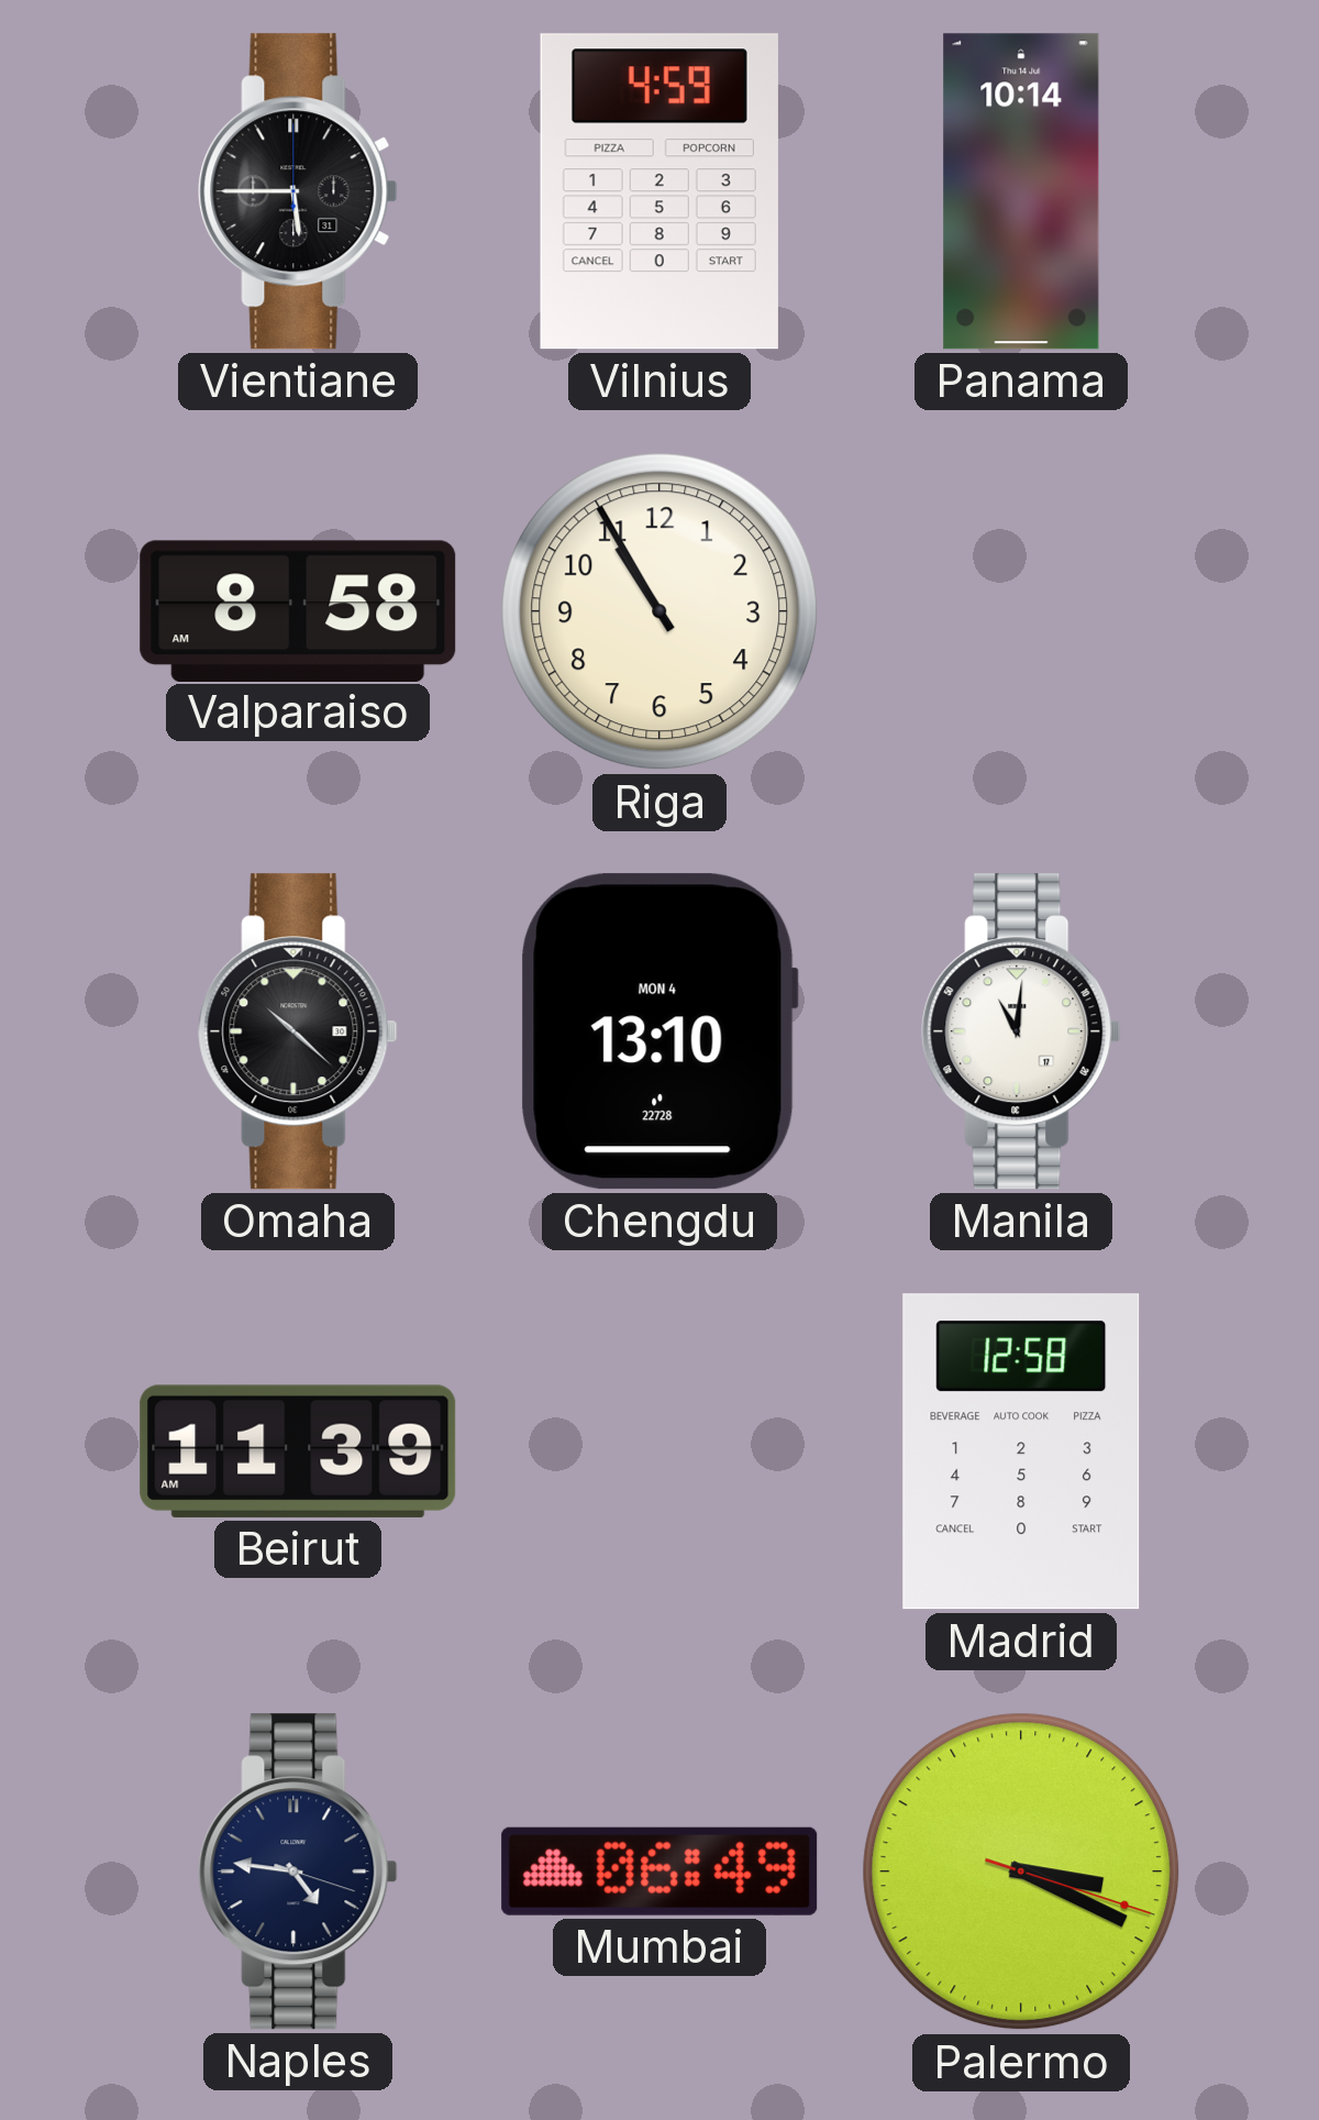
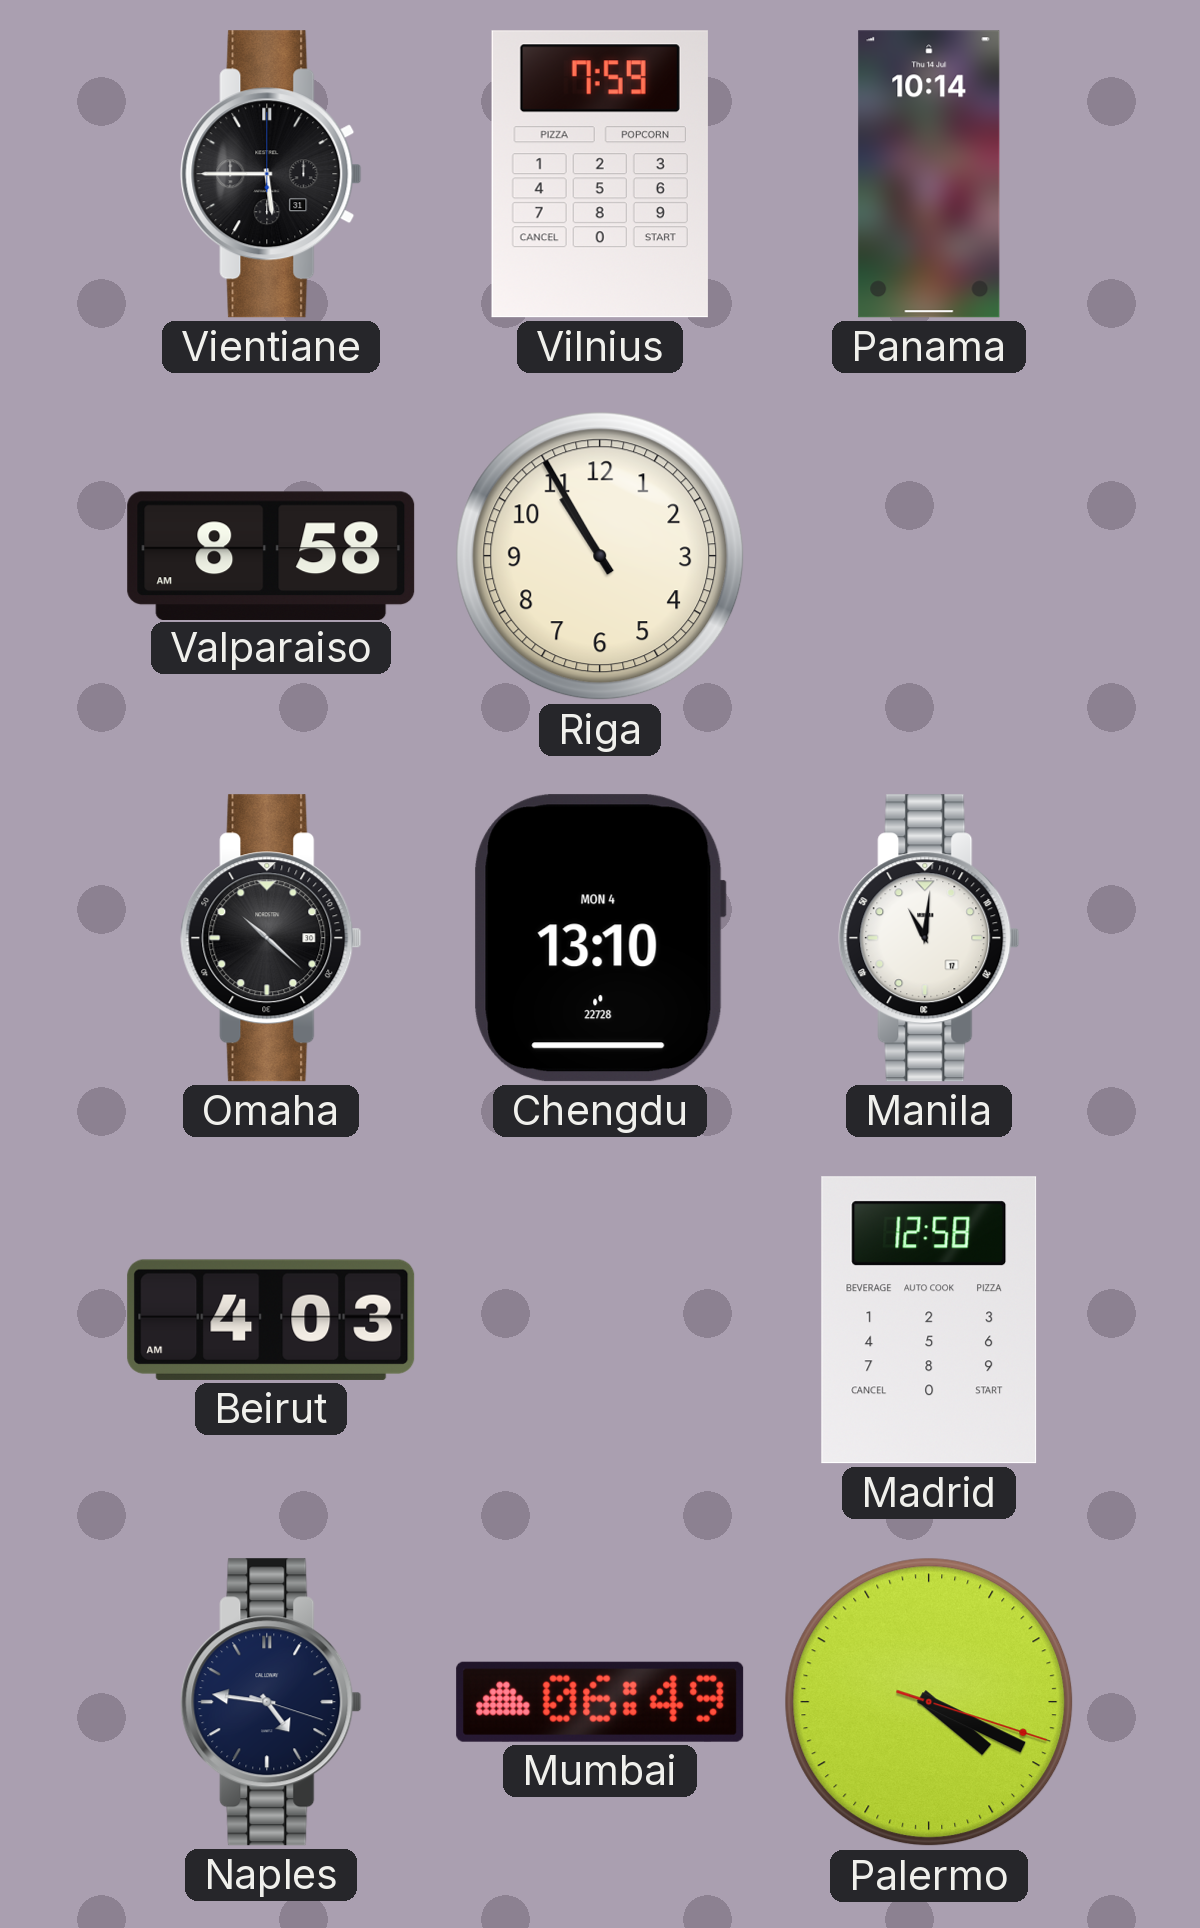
Vilnius: 4:59 -> 7:59
Beirut: 11:39 -> 4:03
Palermo: 3:19 -> 4:19
